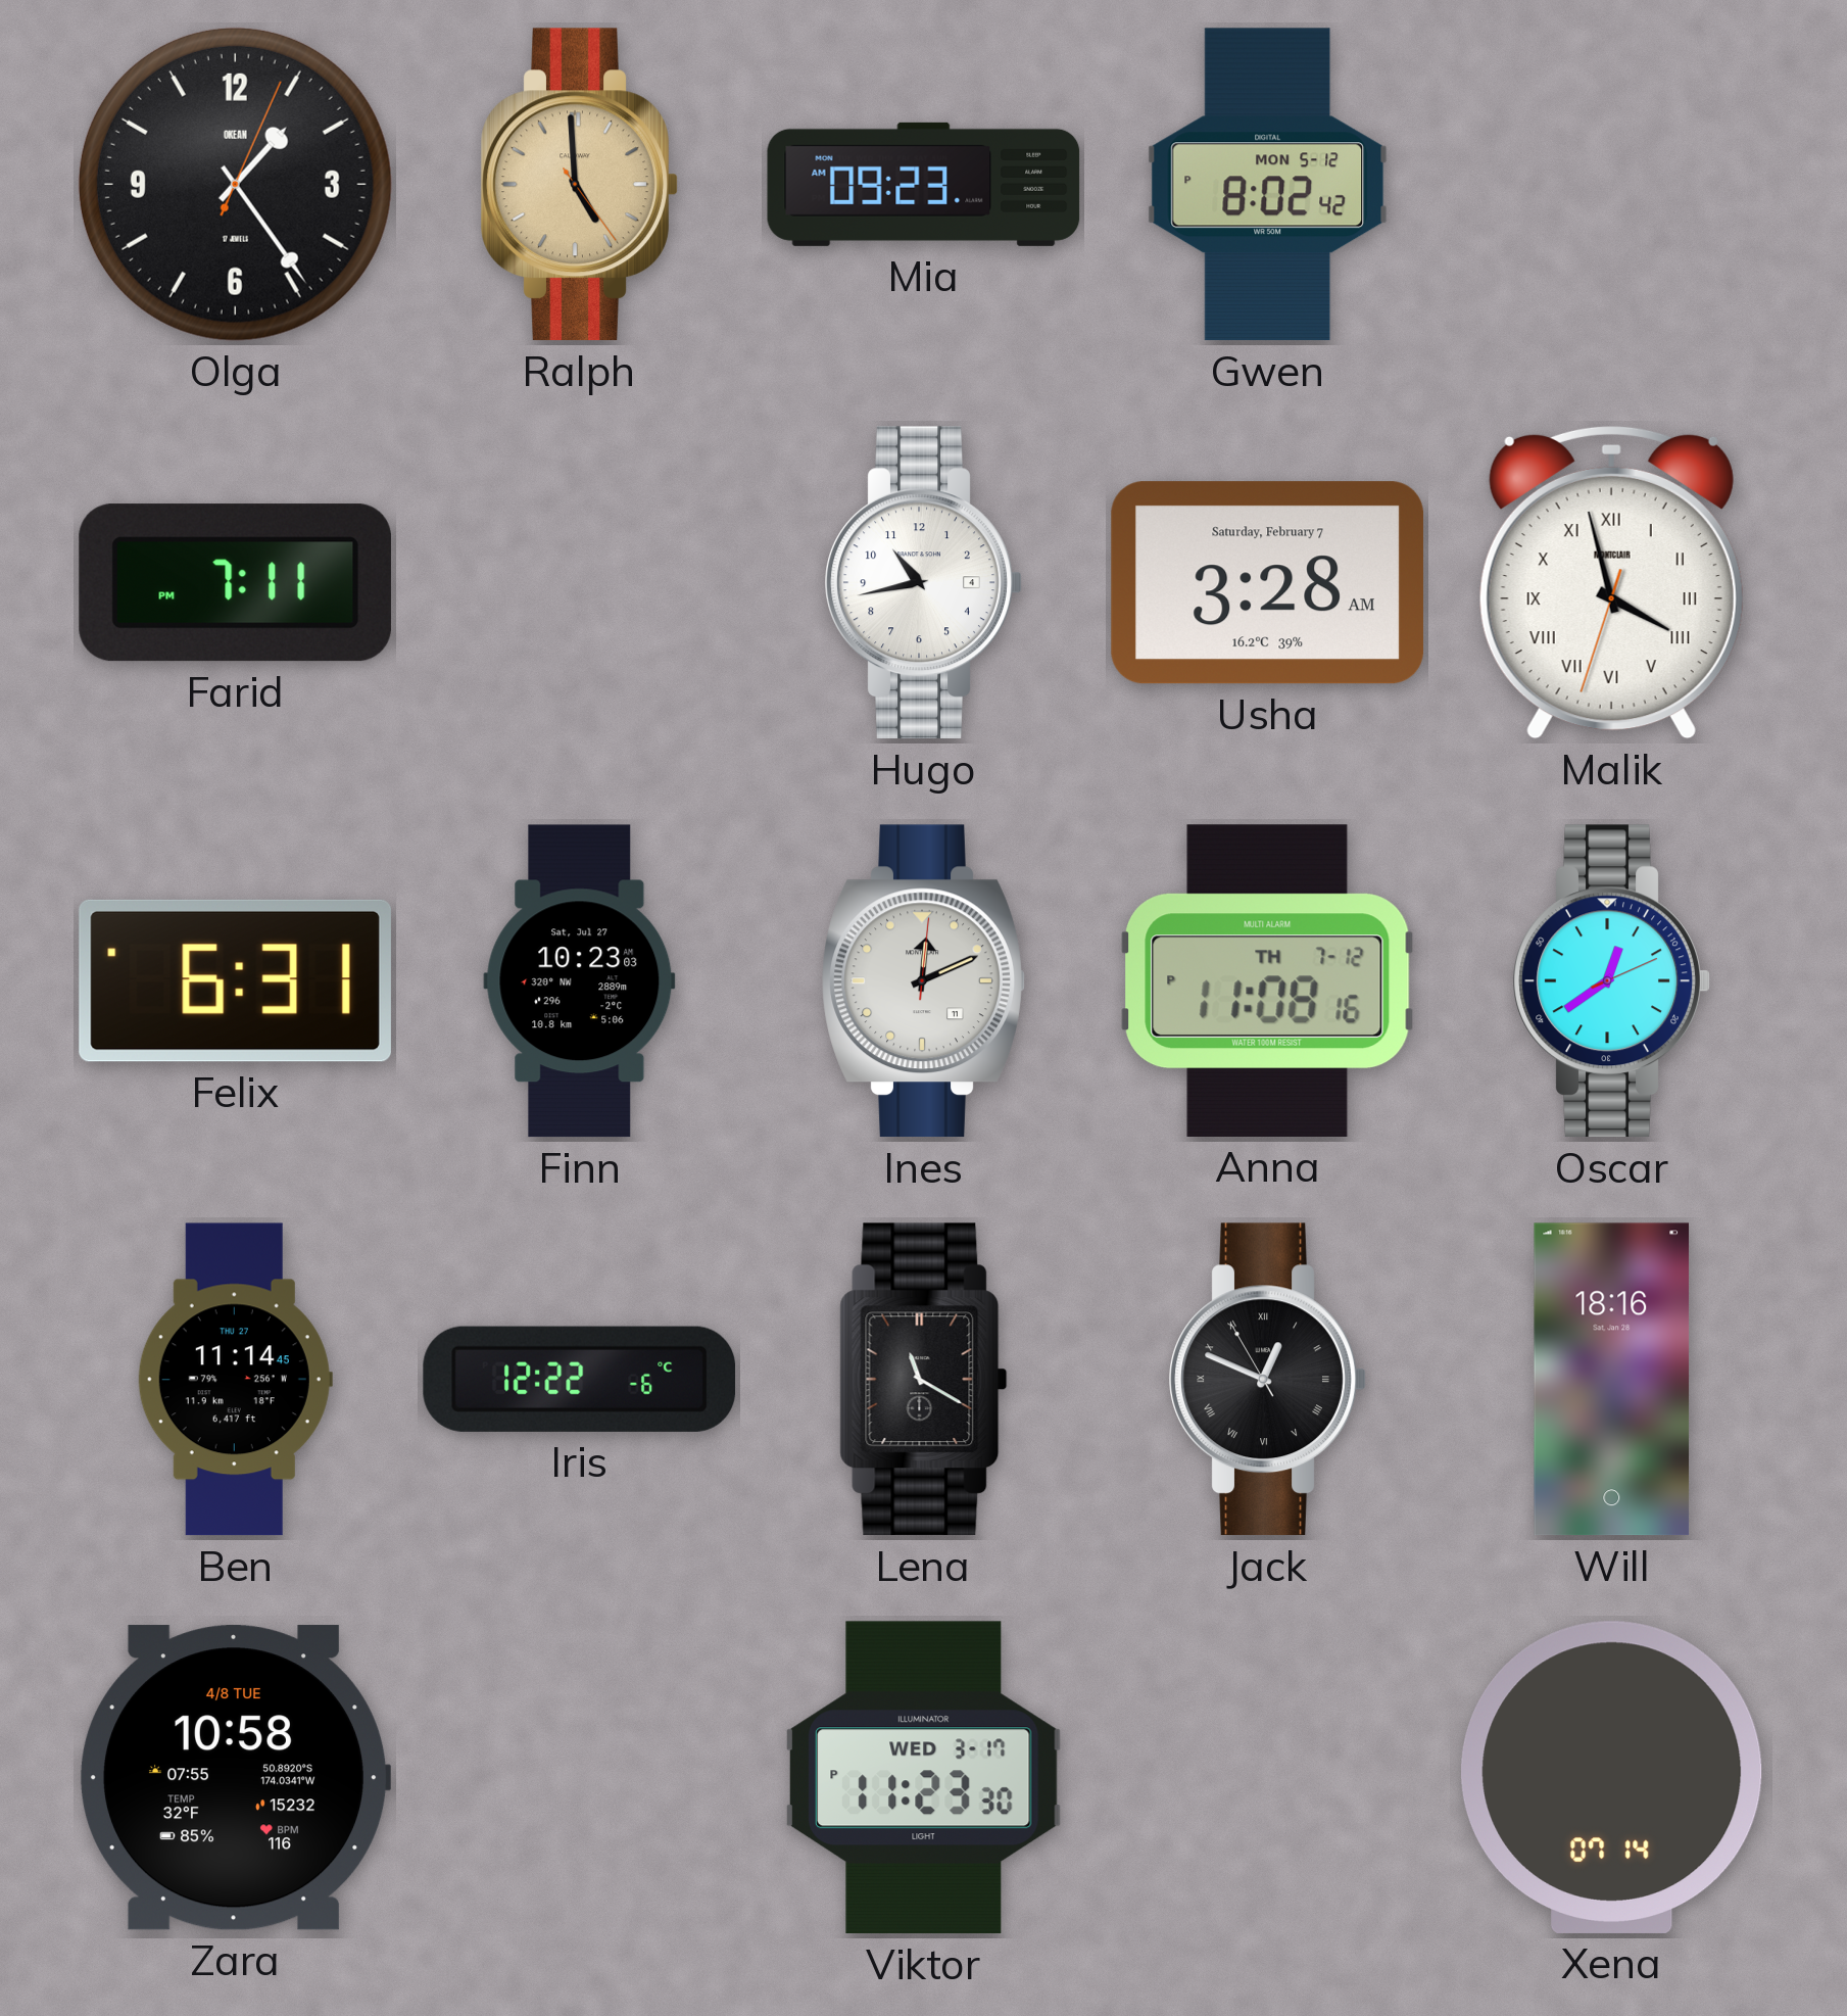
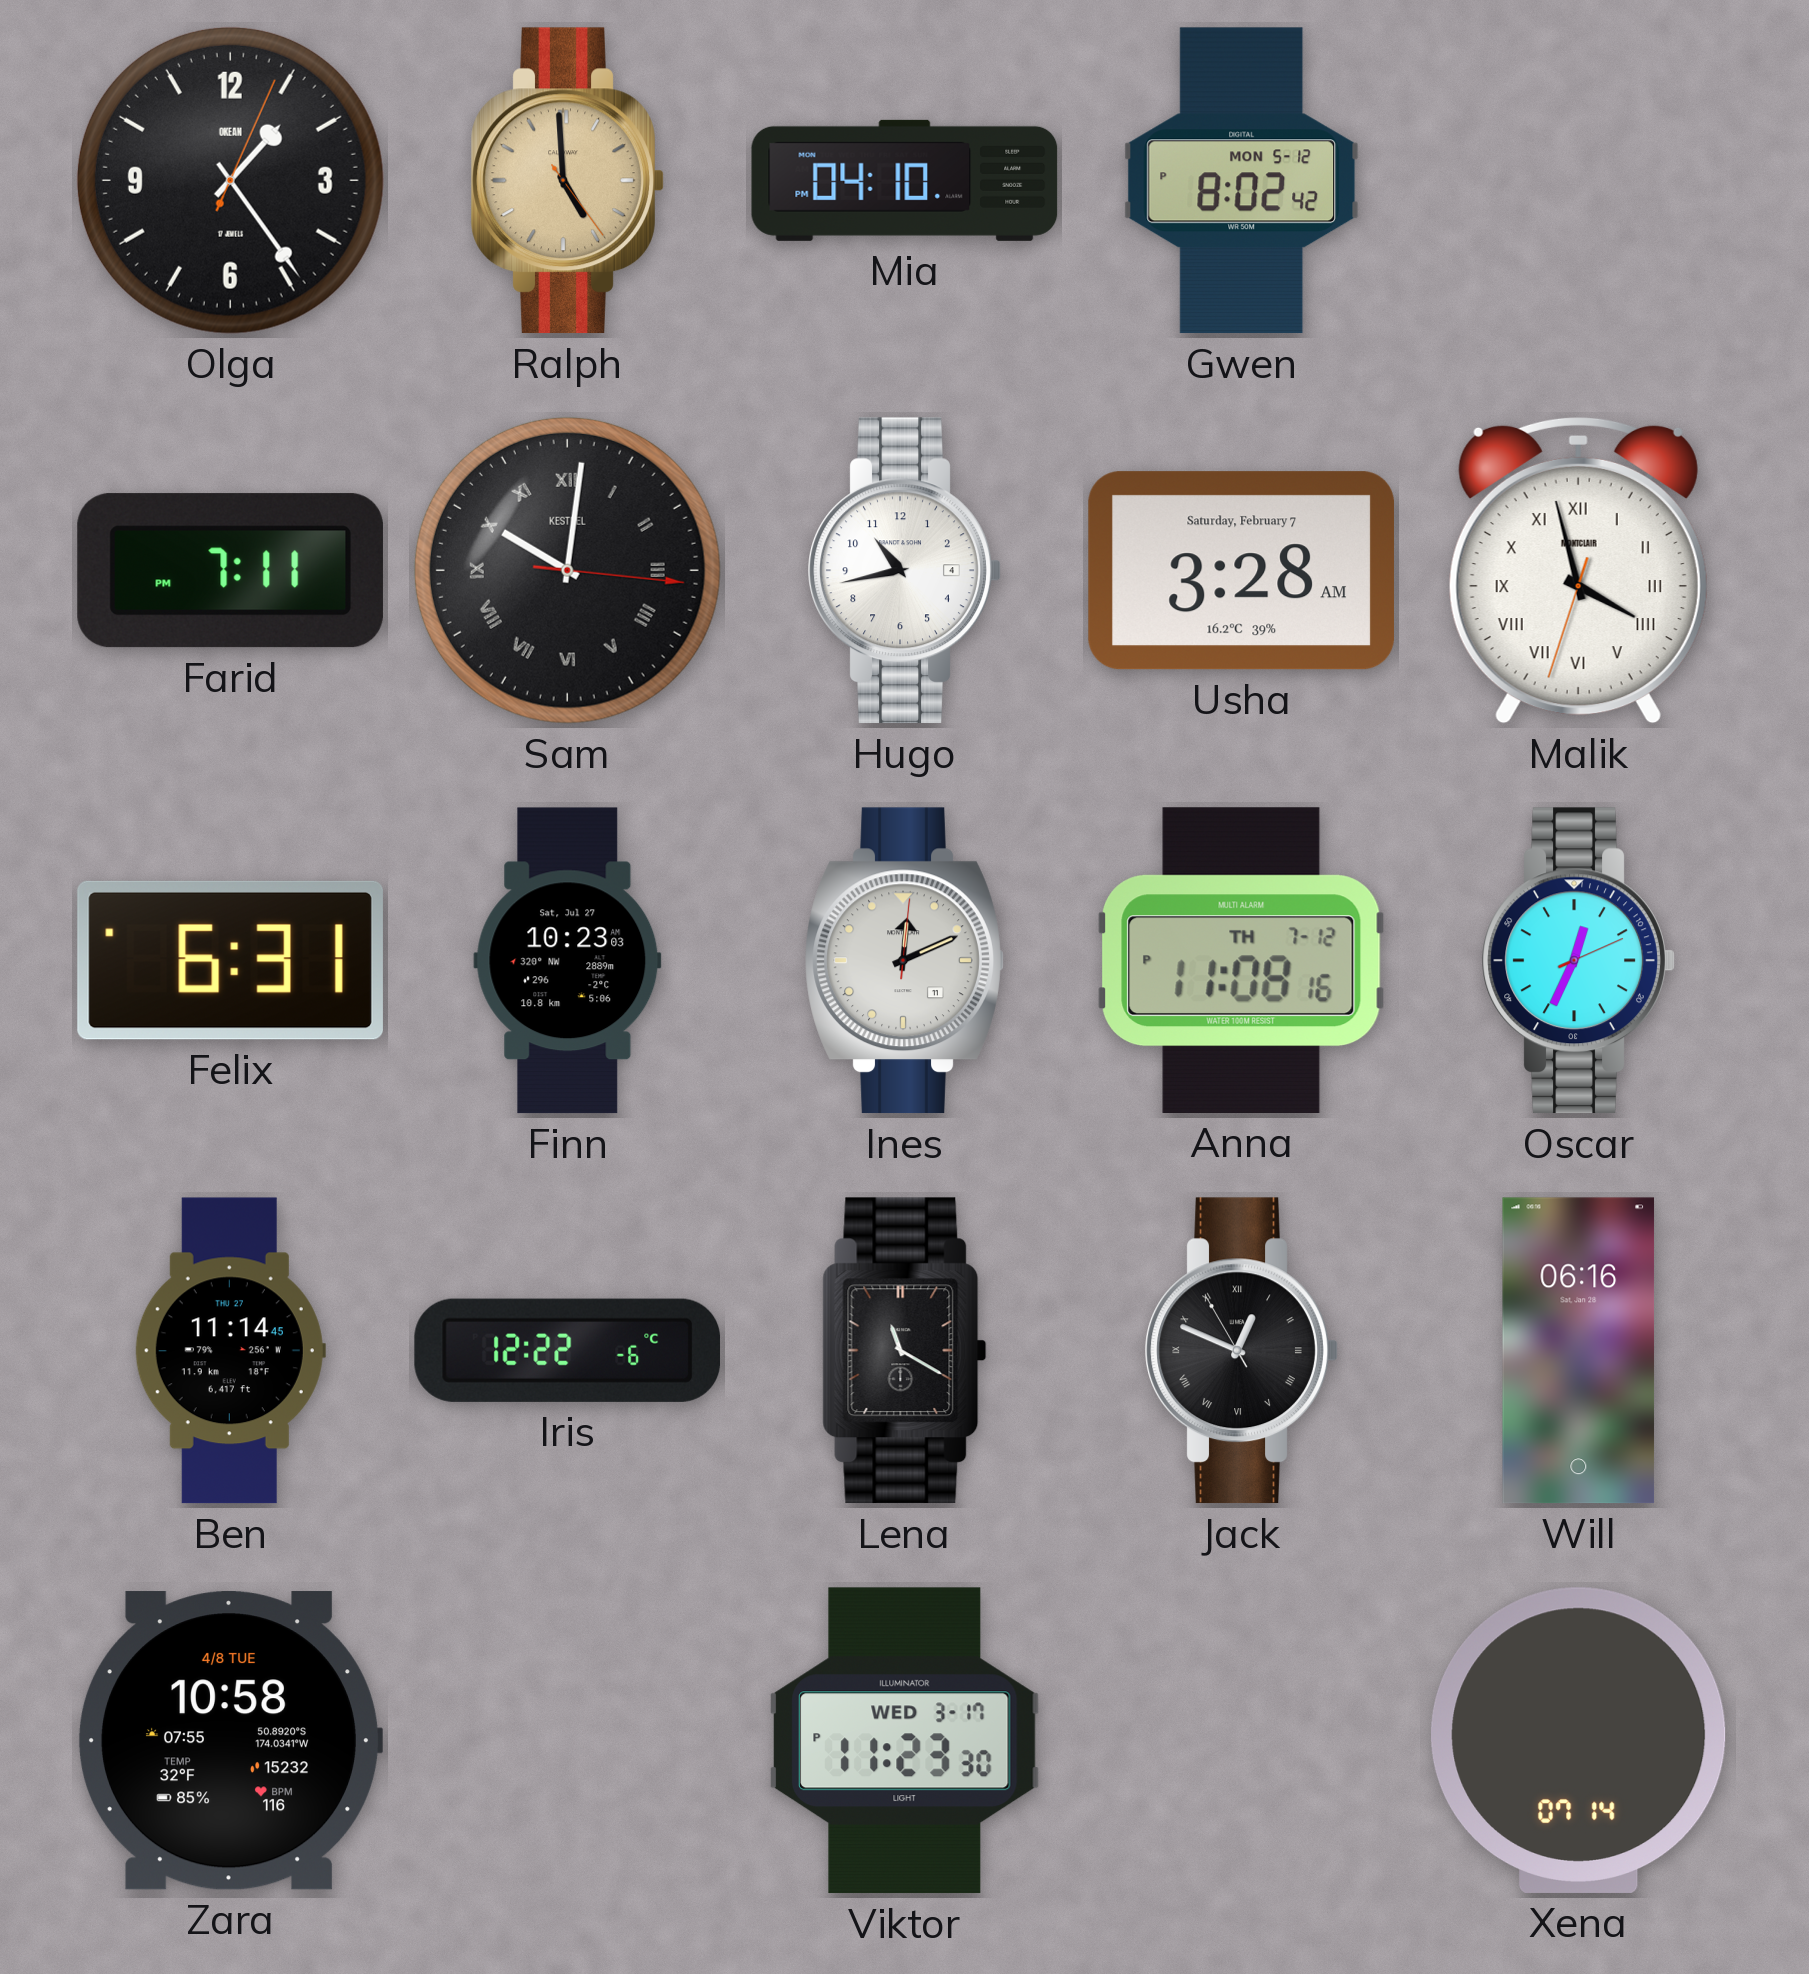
Mia: 09:23 -> 04:10
Sam: none -> 10:01
Oscar: 12:39 -> 12:34
Will: 18:16 -> 06:16
